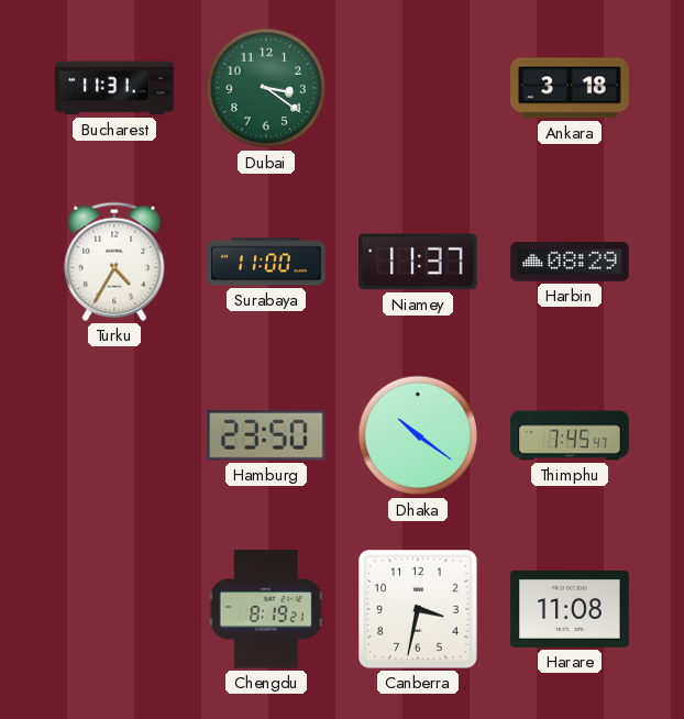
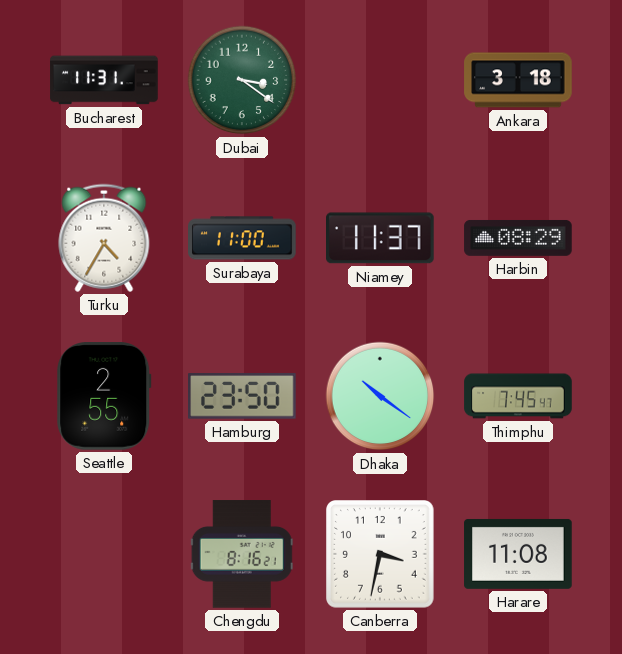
Seattle: none -> 2:55
Chengdu: 8:19 -> 8:16
